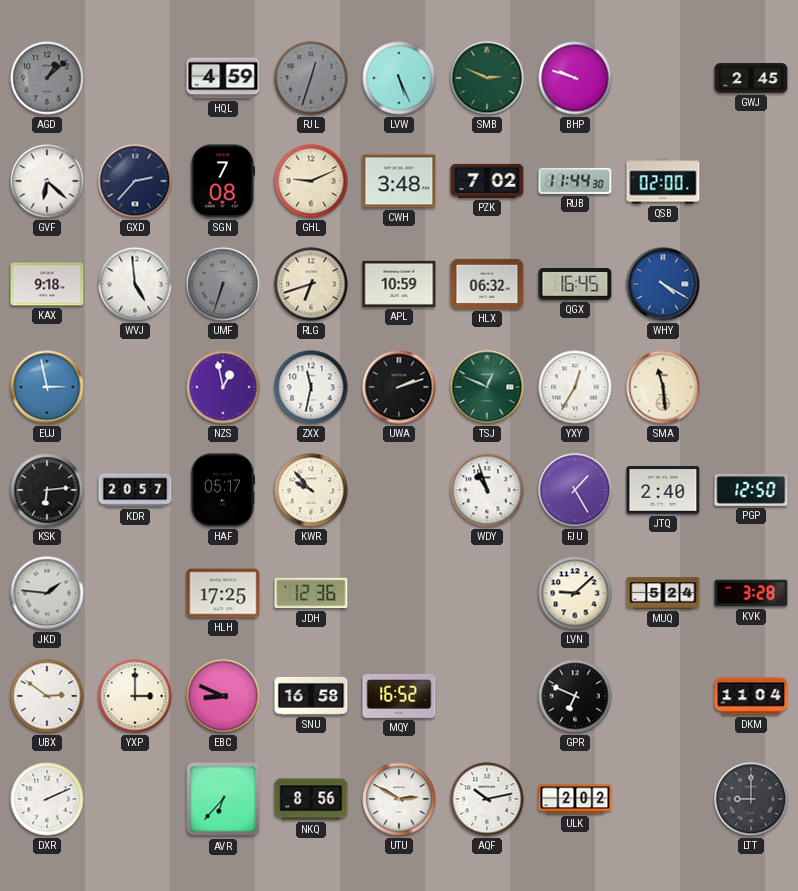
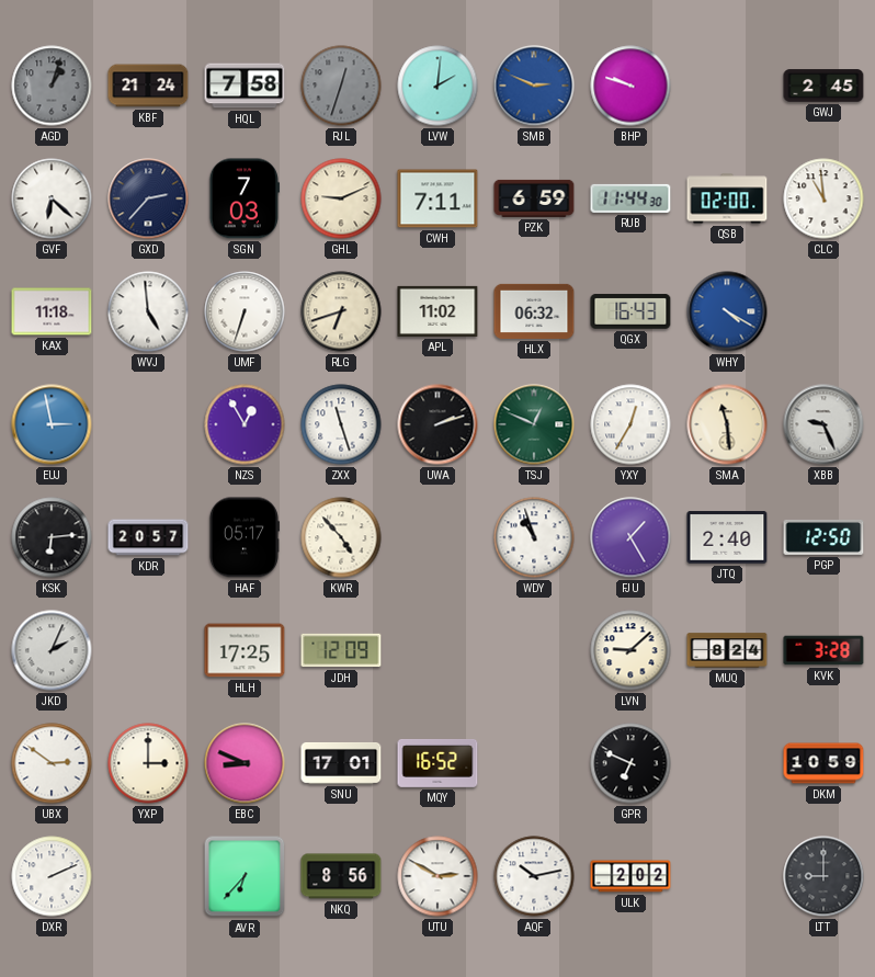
AGD: 1:08 -> 1:03
KBF: none -> 21:24
HQL: 4:59 -> 7:58
LVW: 5:26 -> 2:01
SMB dial: green -> blue
SGN: 7:08 -> 7:03
CWH: 3:48 -> 7:11
PZK: 7:02 -> 6:59
CLC: none -> 10:59
KAX: 9:18 -> 11:18
UMF dial: grey -> white
APL: 10:59 -> 11:02
QGX: 16:45 -> 16:43
NZS: 12:58 -> 12:55
ZXX: 11:32 -> 11:27
XBB: none -> 9:26
KWR: 9:53 -> 4:53
JKD: 1:46 -> 2:04
JDH: 12:36 -> 12:09
MUQ: 5:24 -> 8:24
SNU: 16:58 -> 17:01
DKM: 11:04 -> 10:59
